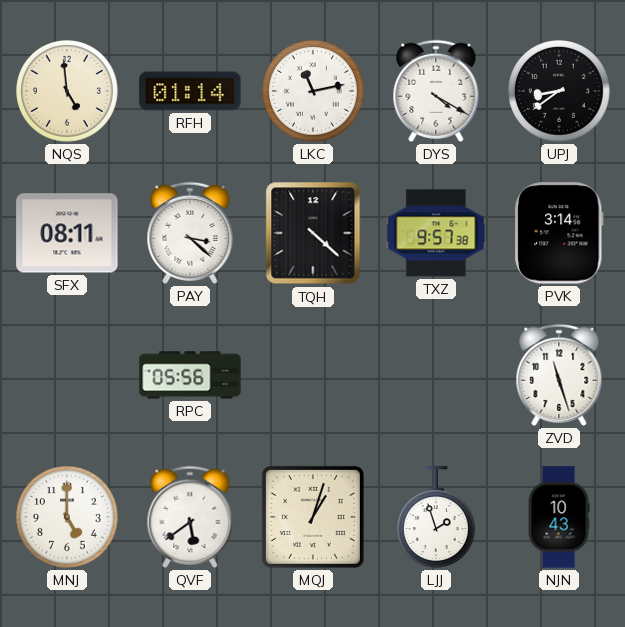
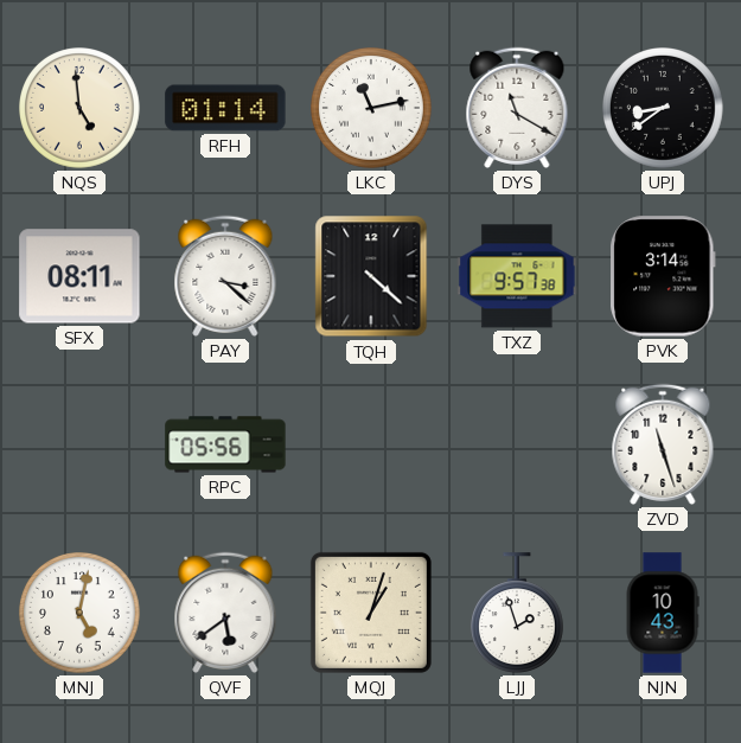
DYS: 4:20 -> 11:20
MNJ: 5:00 -> 5:02
